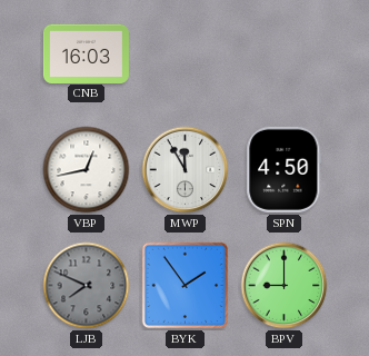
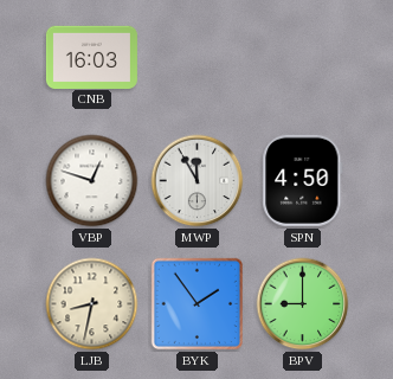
VBP: 12:43 -> 12:48
LJB: 7:49 -> 8:32
LJB dial: grey -> cream
